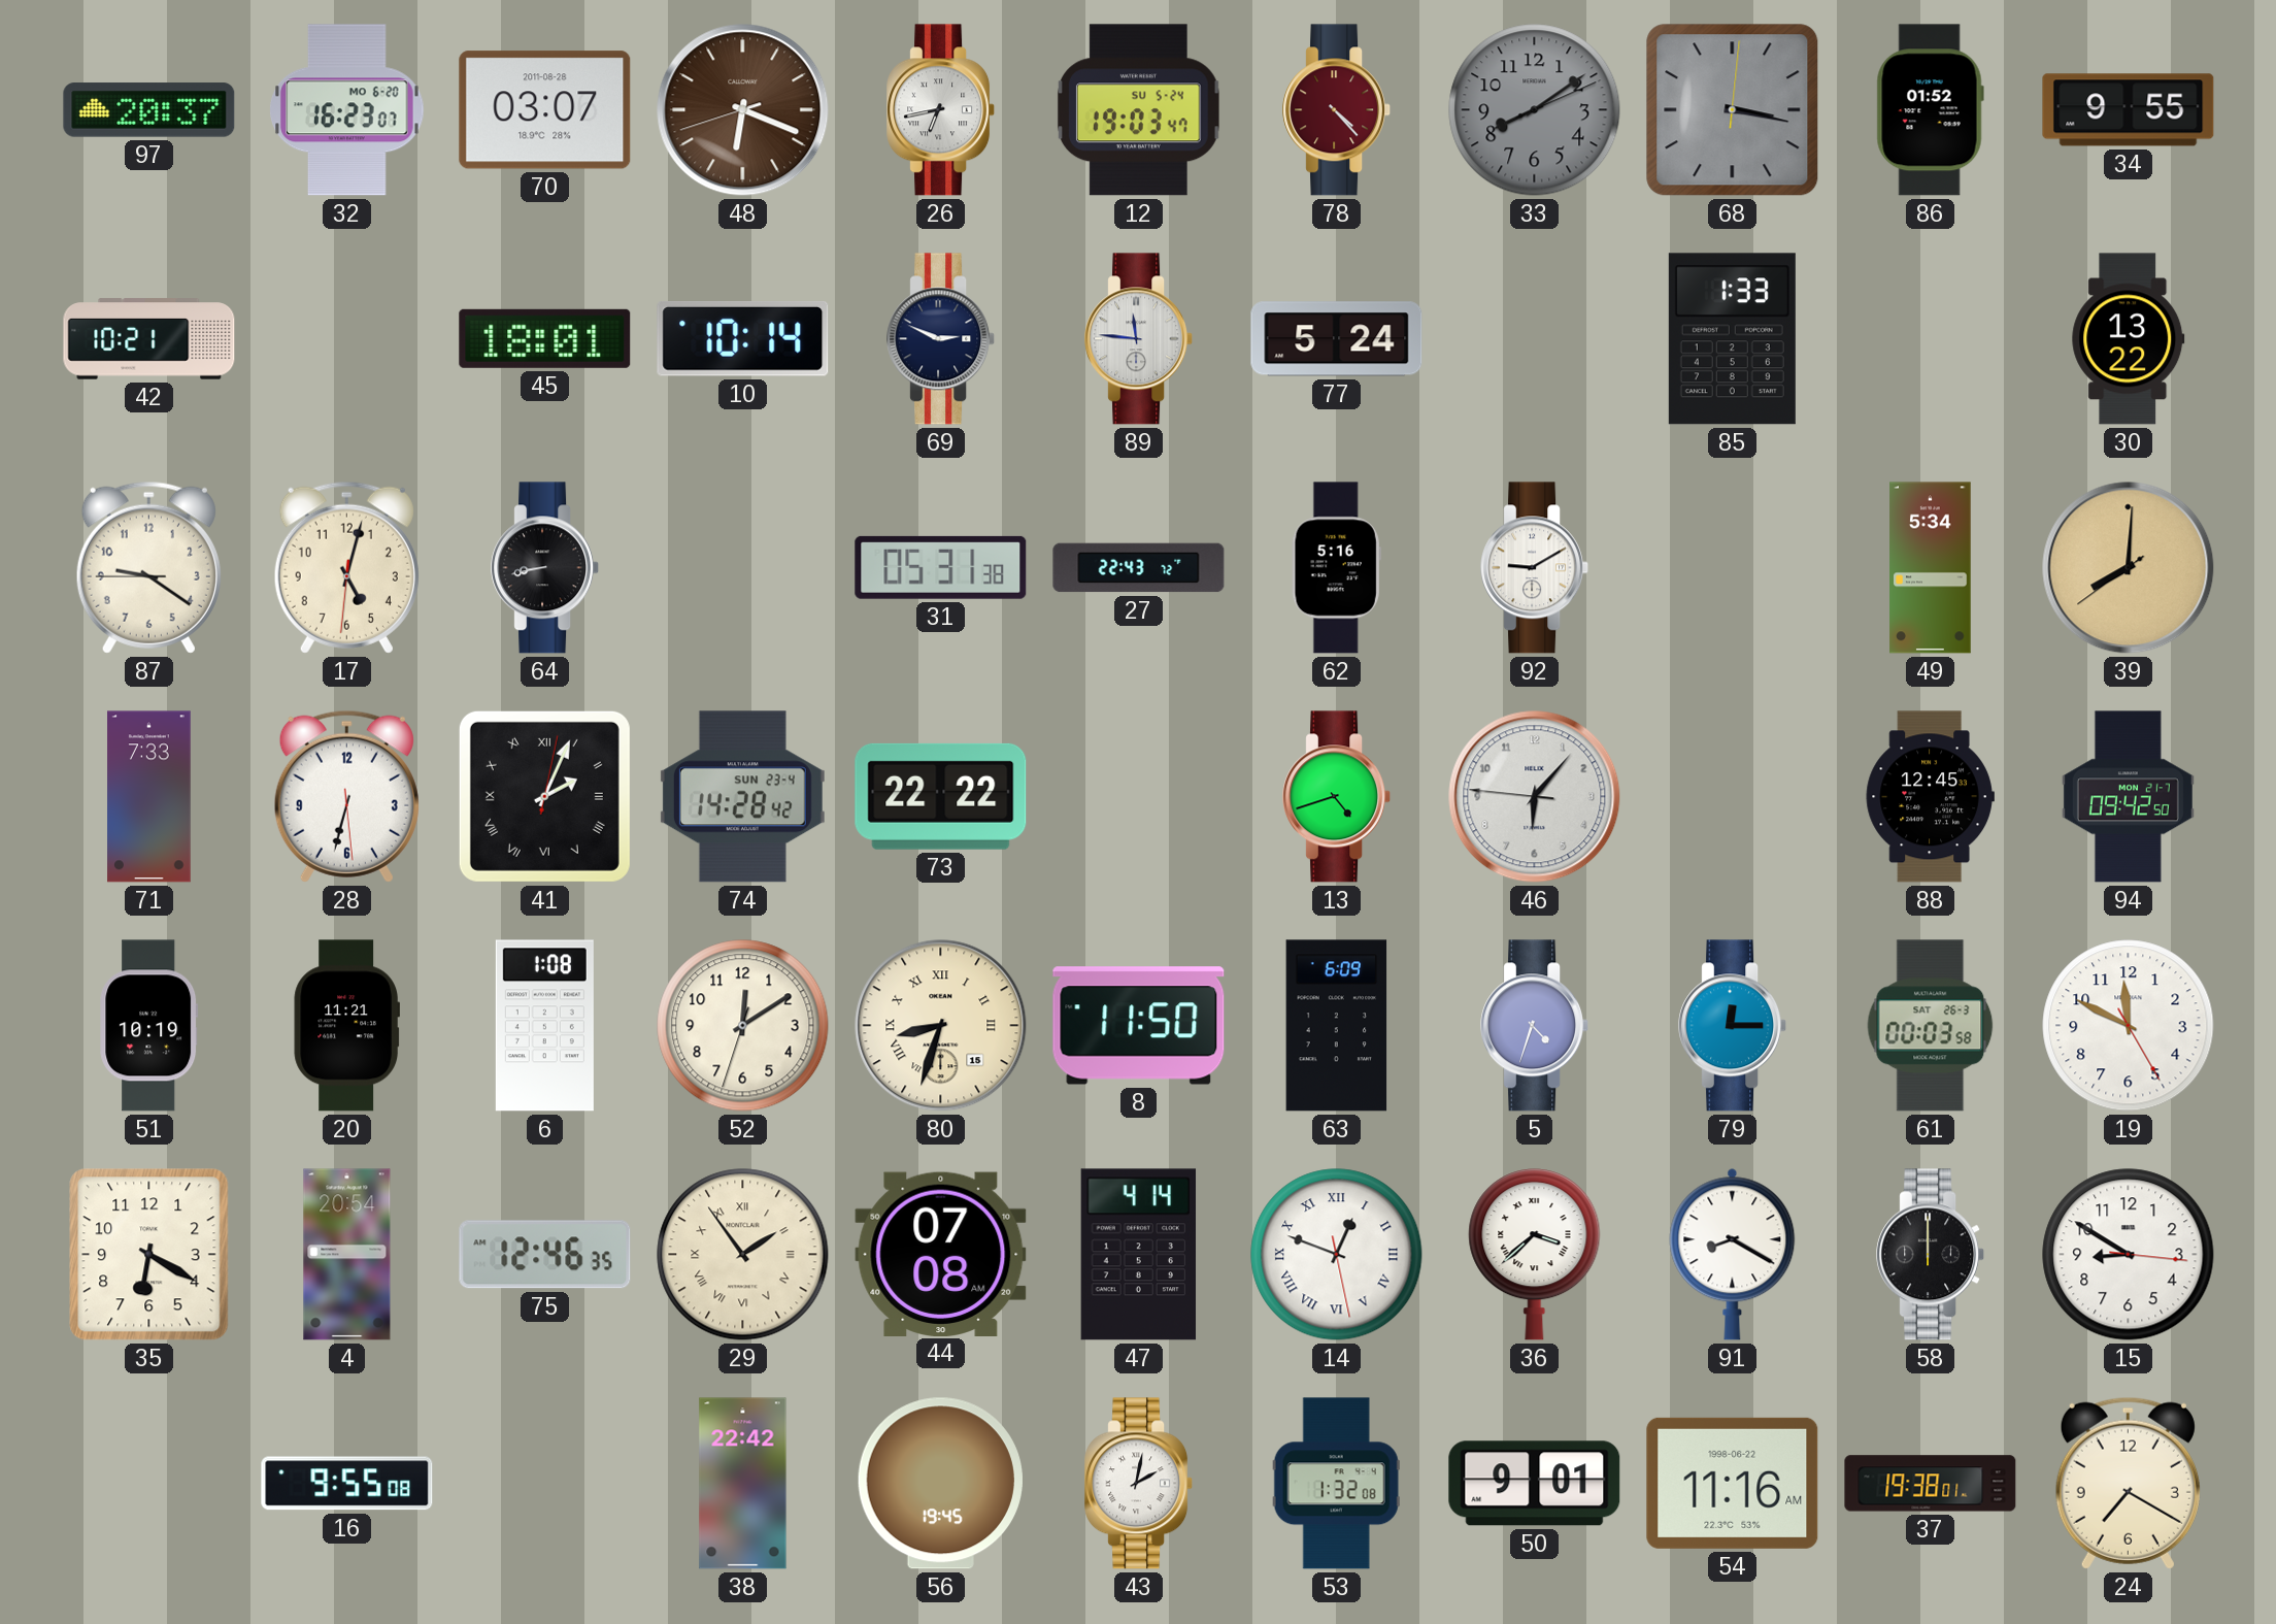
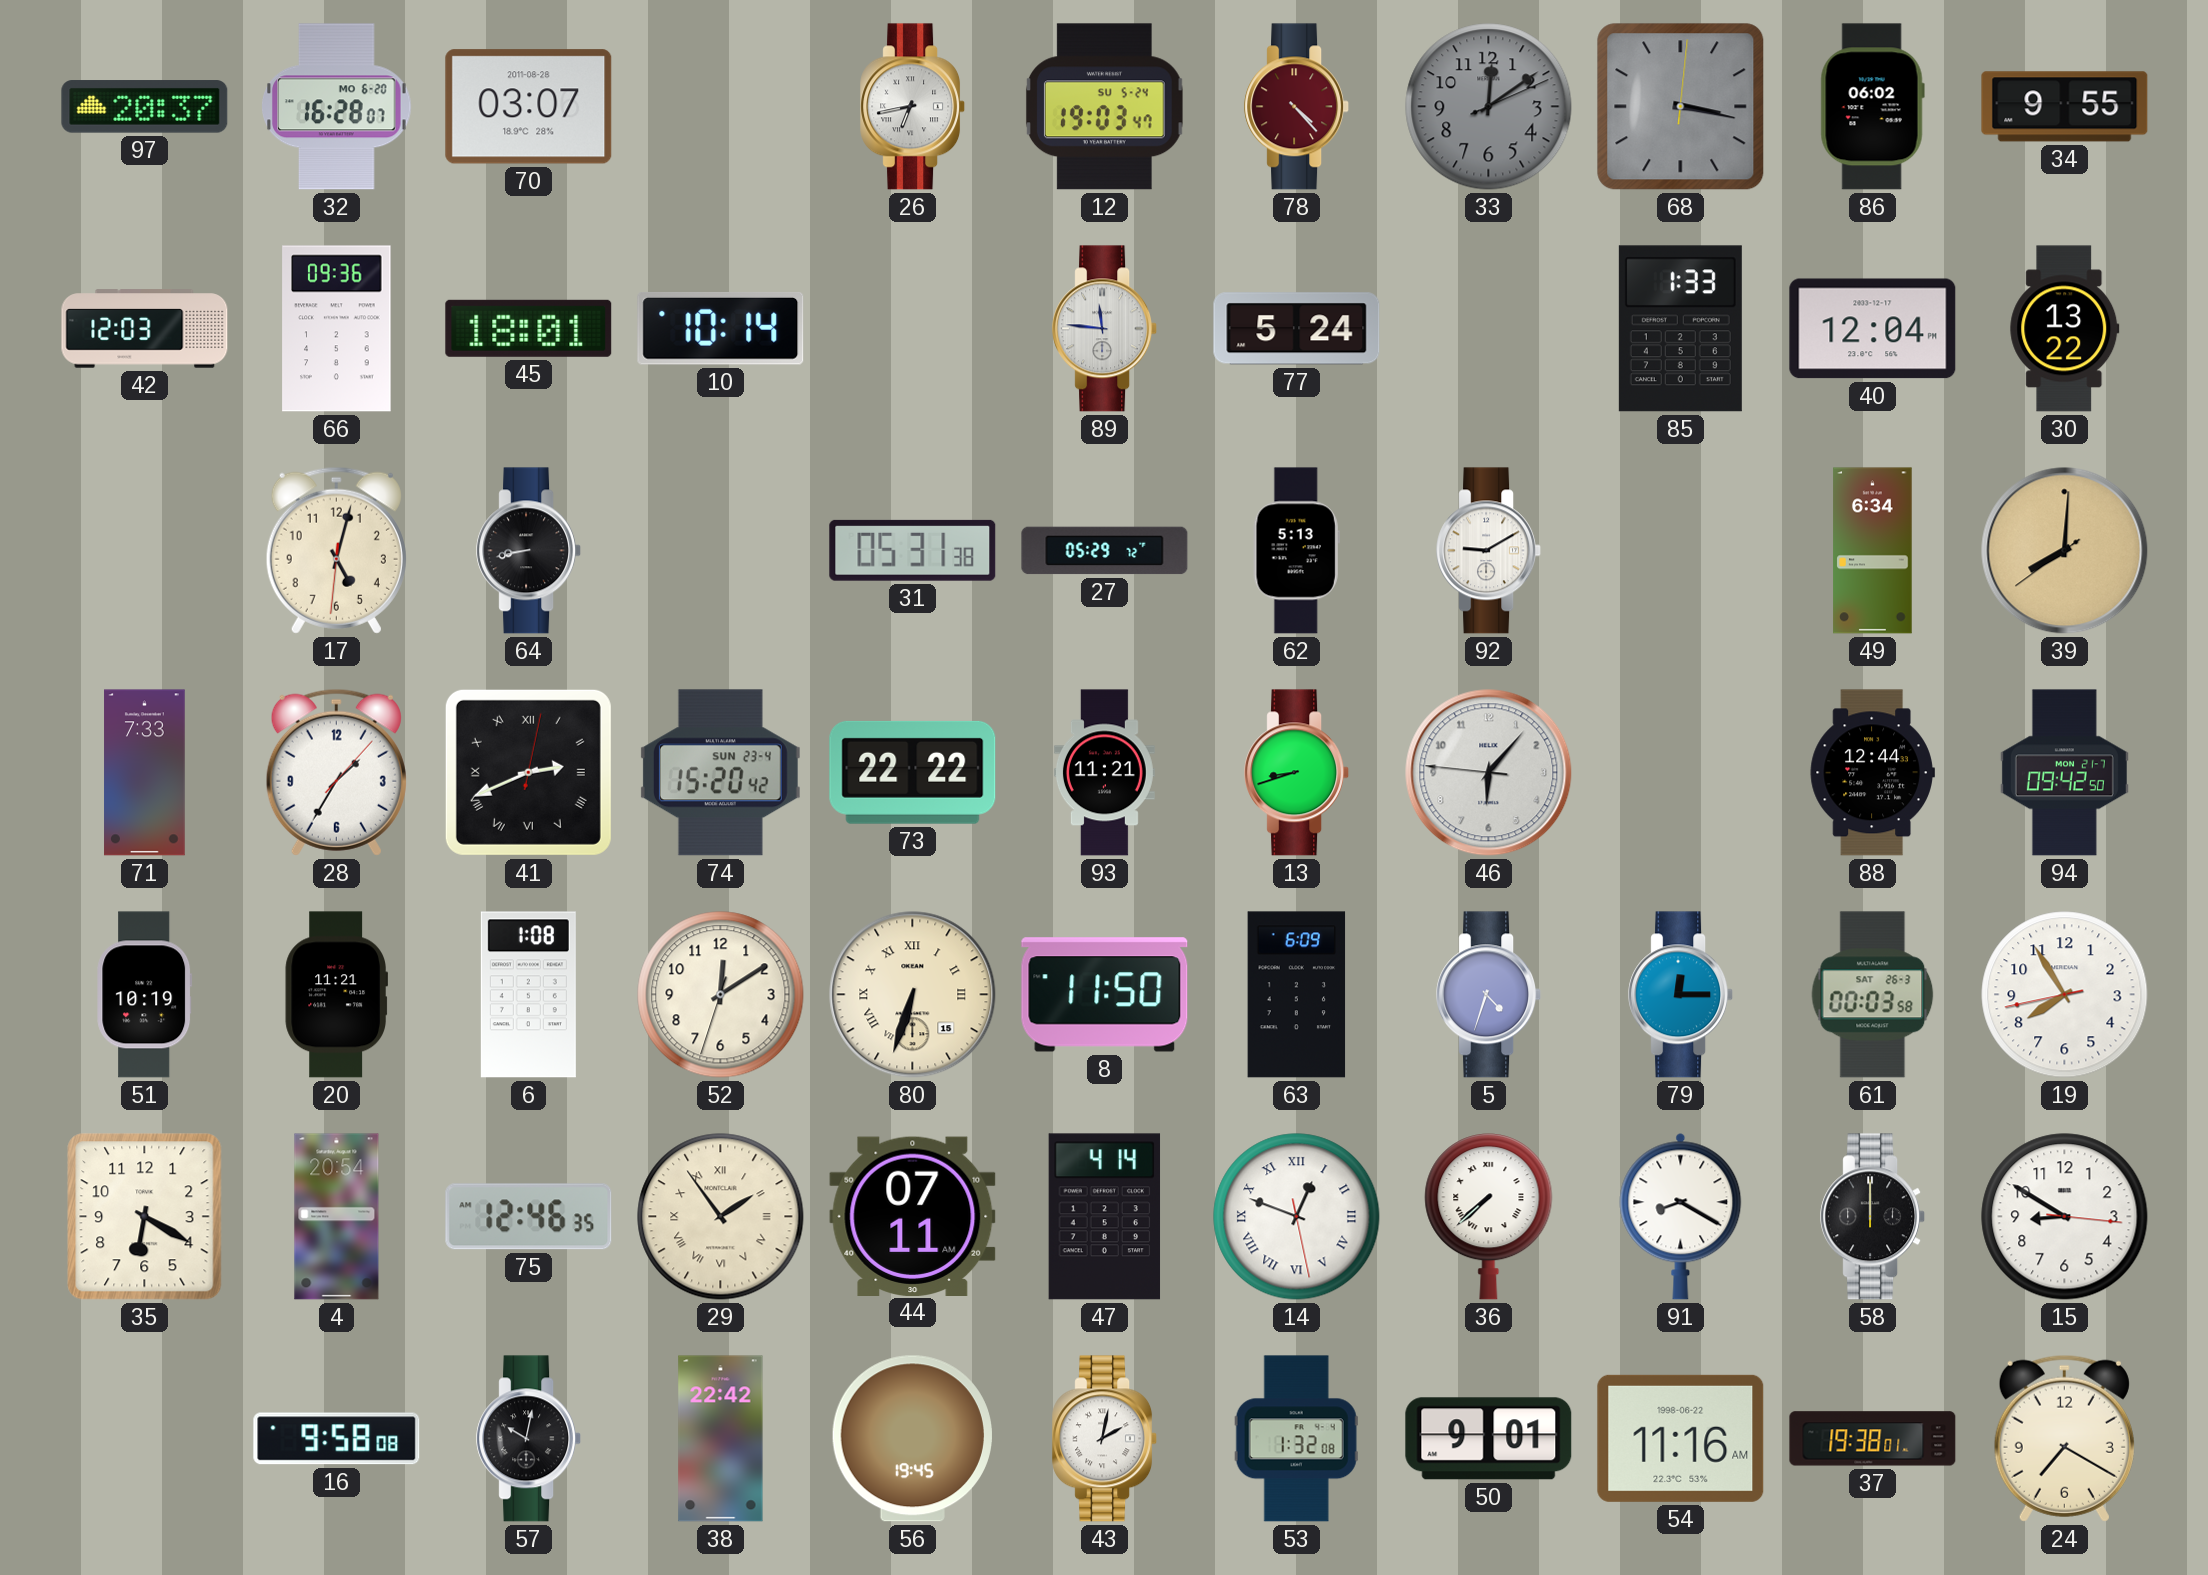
32: 16:23 -> 16:28
48: 6:18 -> none
33: 8:09 -> 12:09
86: 01:52 -> 06:02
42: 10:21 -> 12:03
66: none -> 09:36
69: 2:49 -> none
40: none -> 12:04
87: 9:20 -> none
27: 22:43 -> 05:29
62: 5:16 -> 5:13
49: 5:34 -> 6:34
28: 6:32 -> 1:35
41: 2:04 -> 2:41
74: 14:28 -> 15:20
93: none -> 11:21
13: 4:42 -> 8:42
88: 12:45 -> 12:44
80: 8:33 -> 6:33
19: 11:49 -> 7:54
44: 07:08 -> 07:11
36: 3:38 -> 7:38
16: 9:55 -> 9:58
57: none -> 10:02
